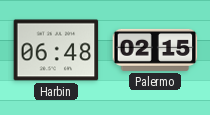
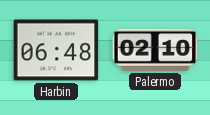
Palermo: 02:15 -> 02:10
